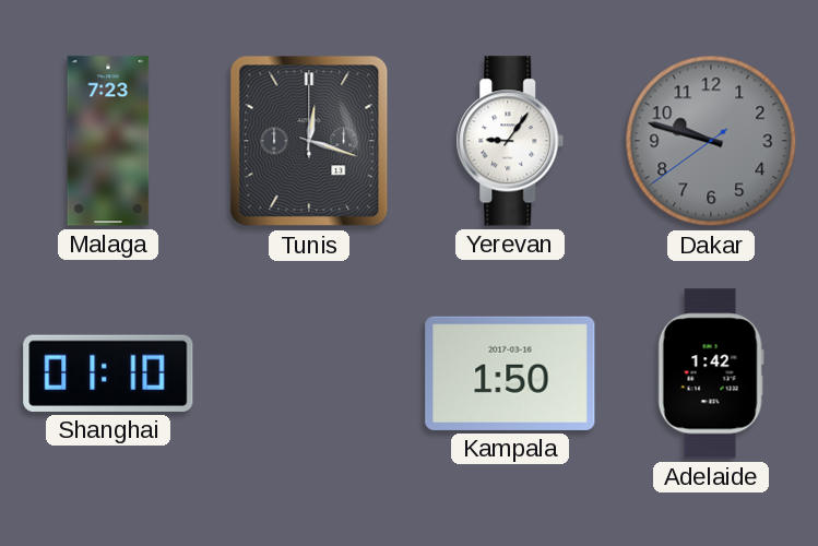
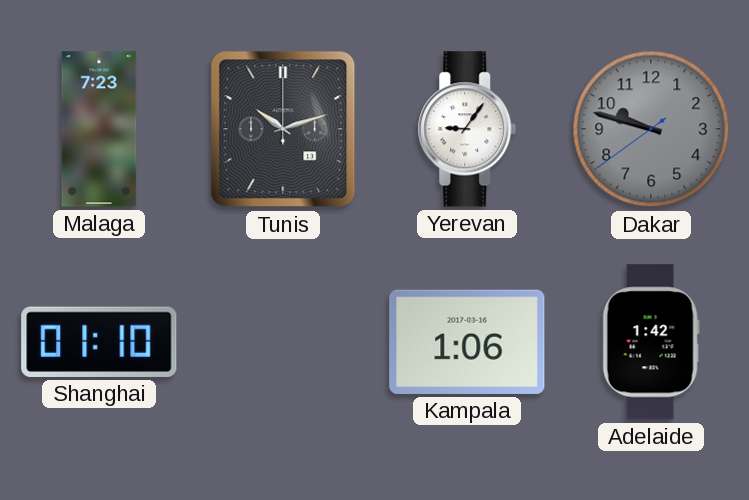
Tunis: 12:18 -> 10:12
Kampala: 1:50 -> 1:06
